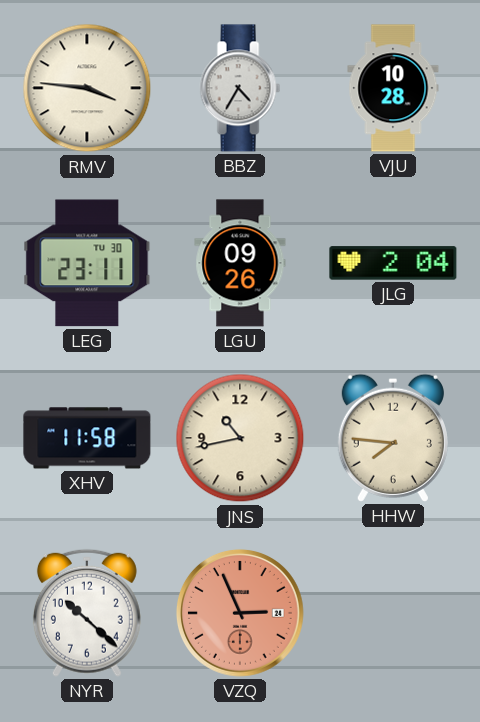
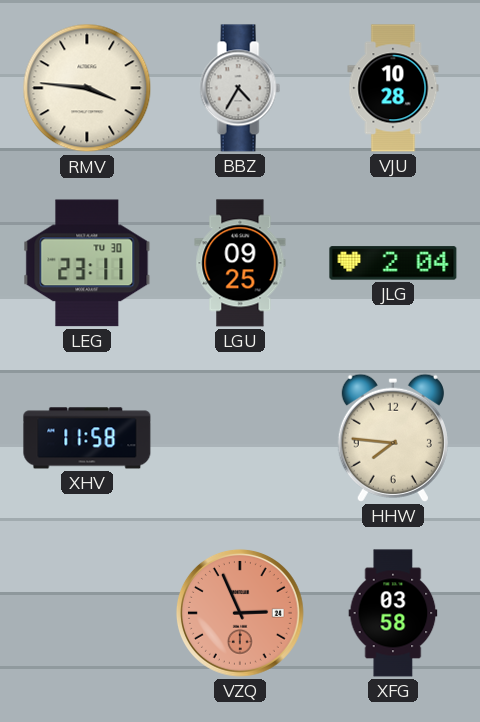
LGU: 09:26 -> 09:25
JNS: 10:43 -> none
NYR: 10:22 -> none
XFG: none -> 03:58
